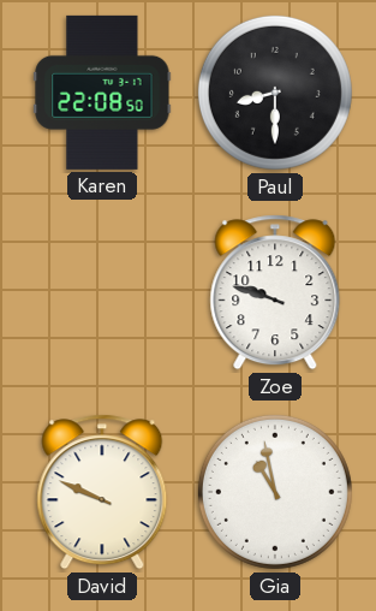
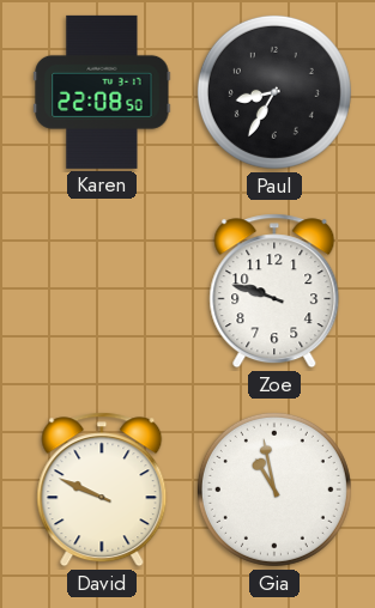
Paul: 8:30 -> 8:35
